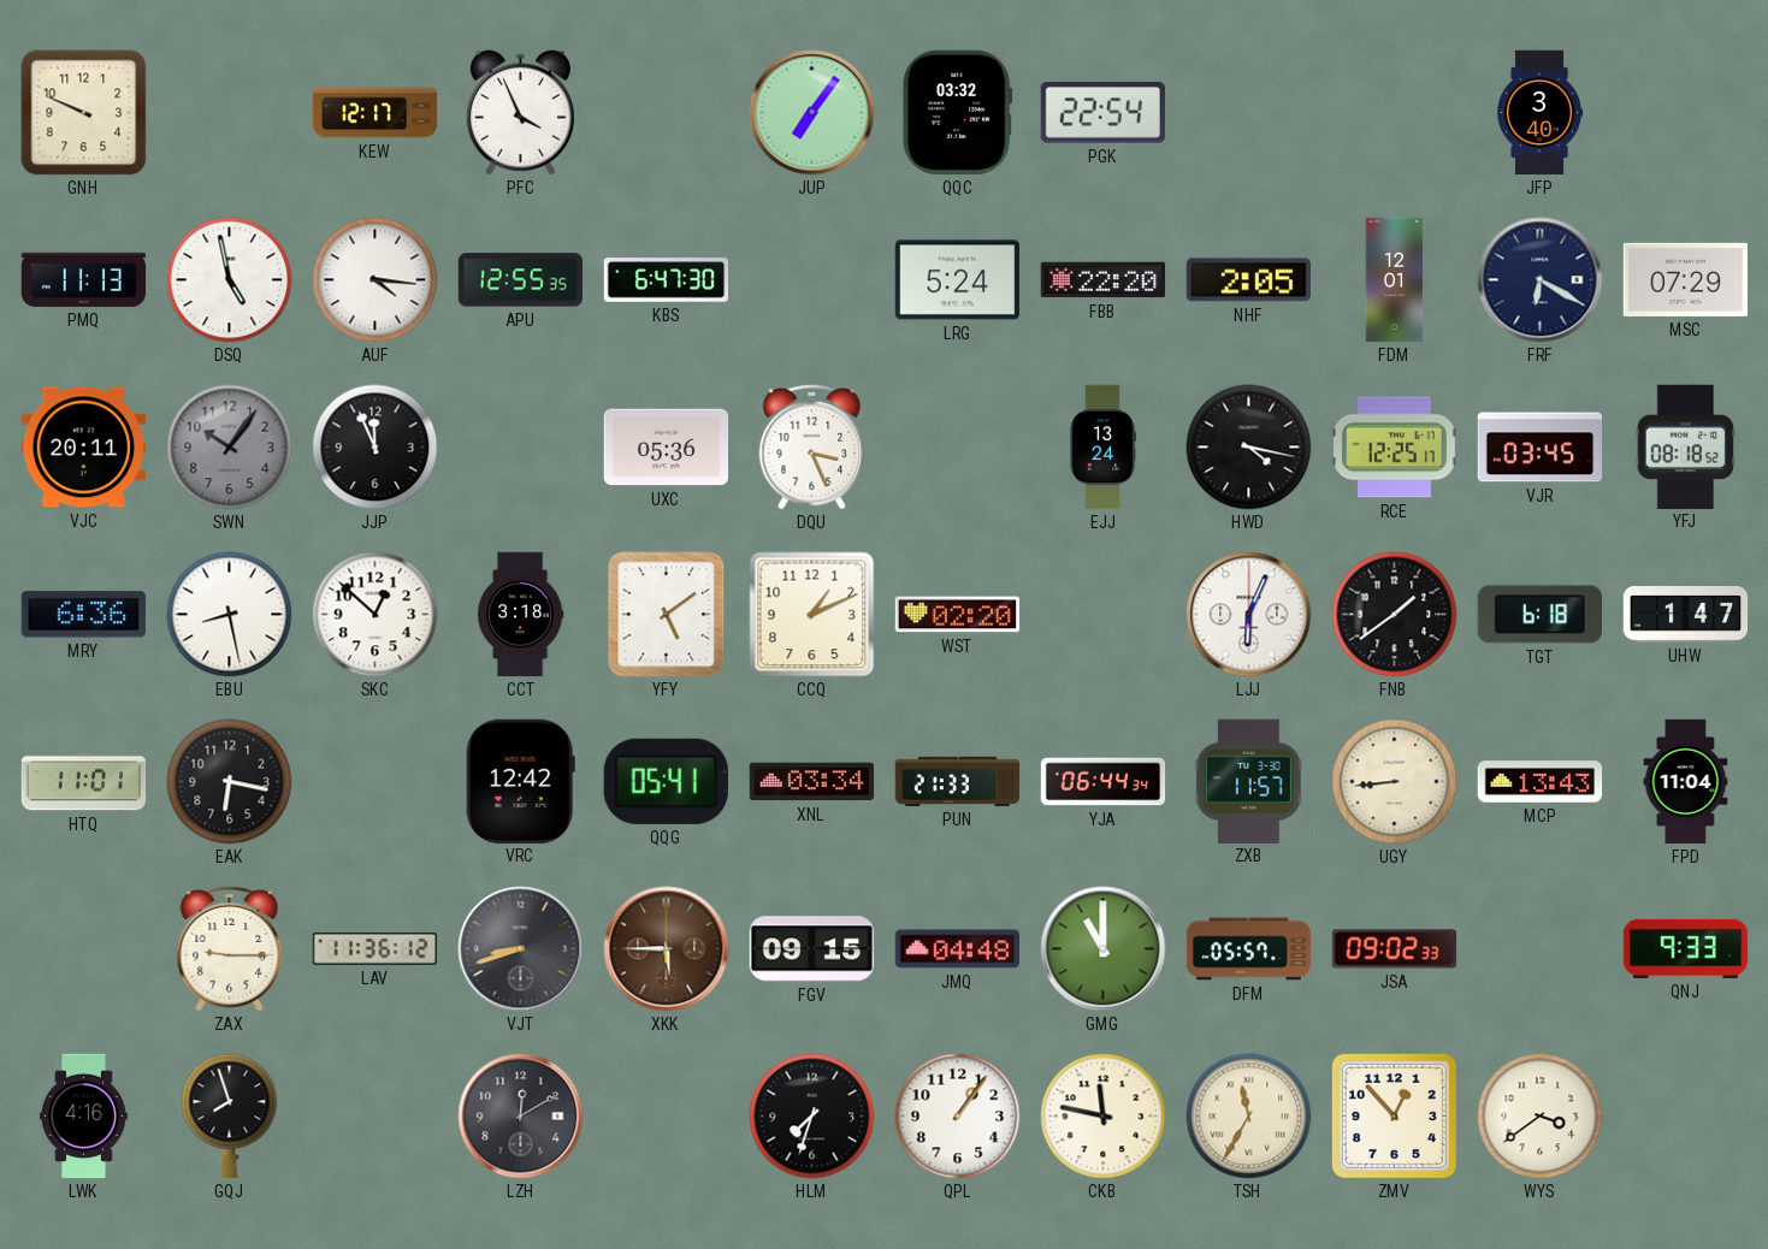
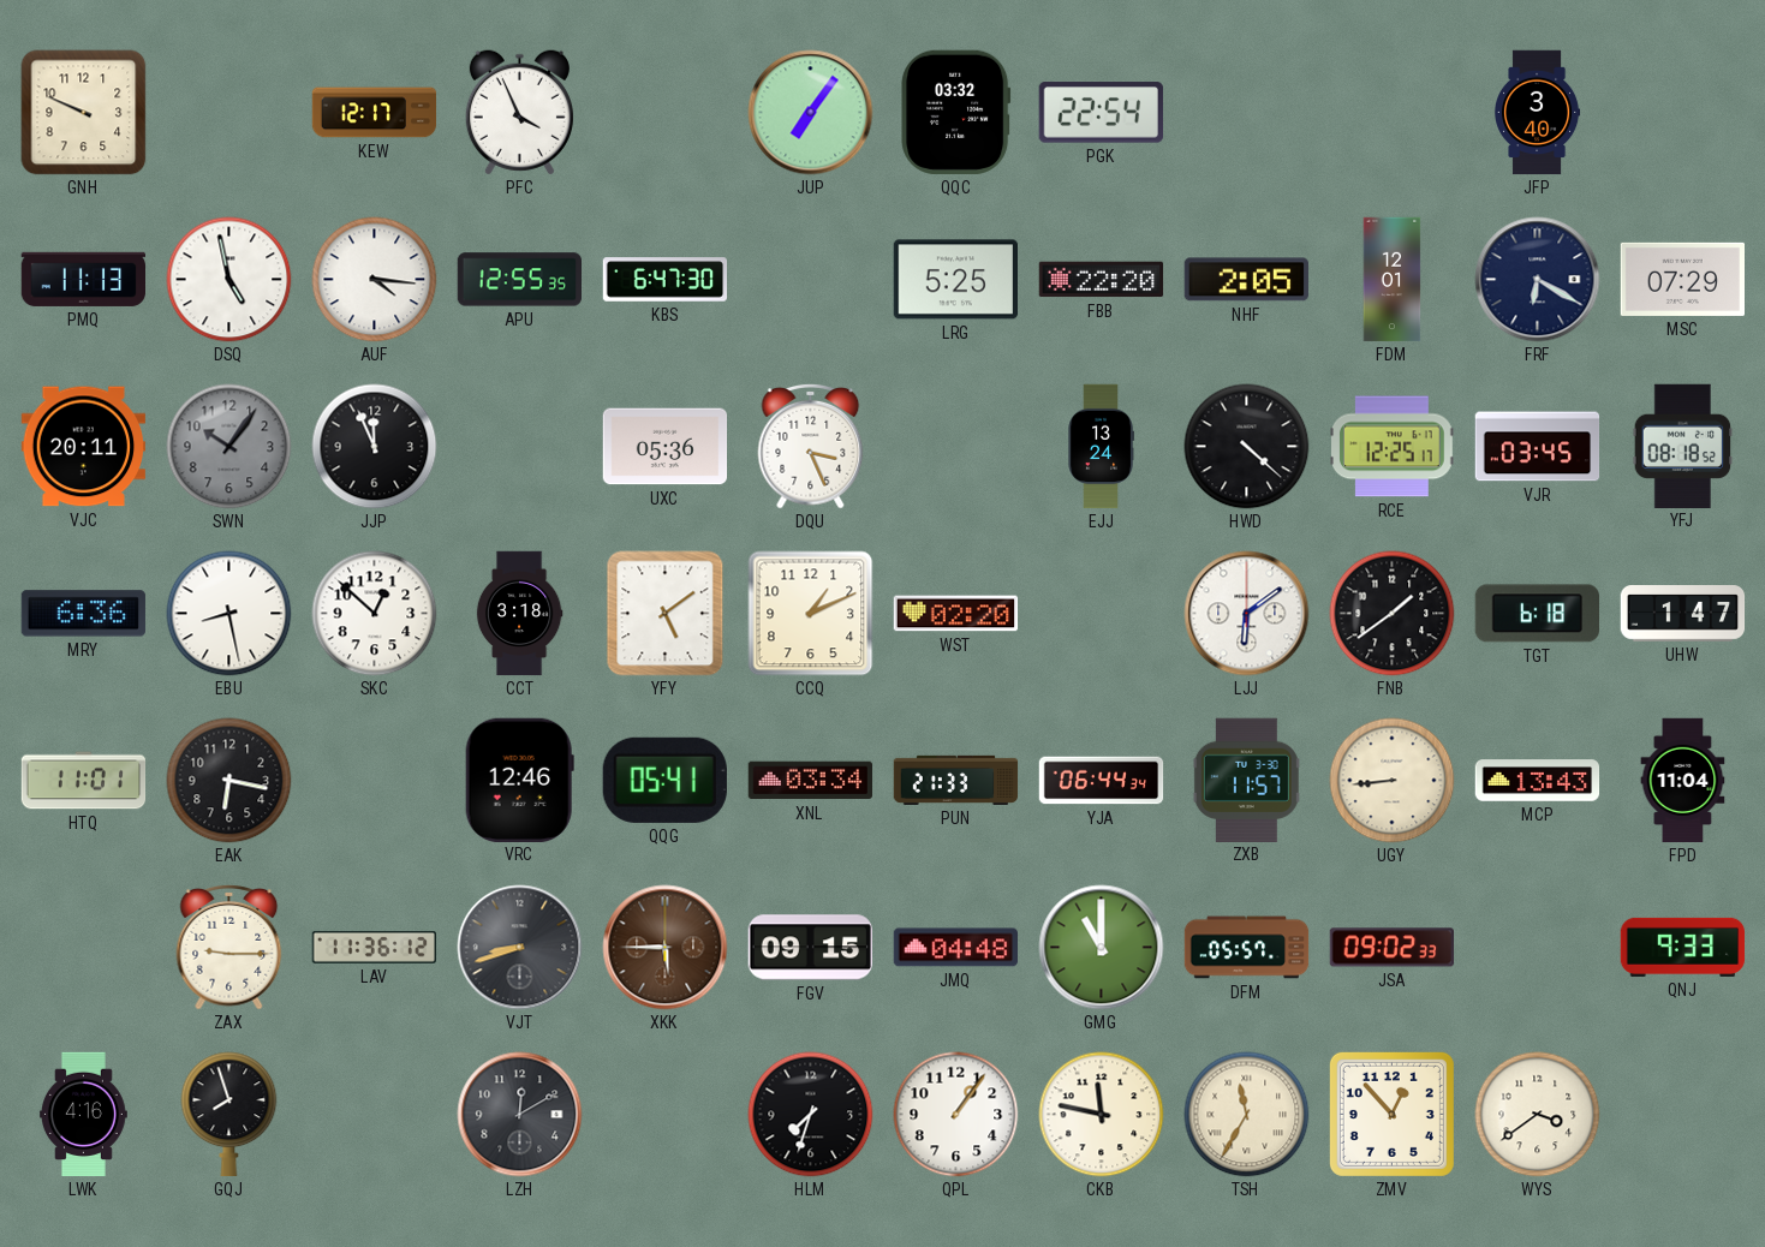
LRG: 5:24 -> 5:25
HWD: 4:17 -> 4:22
LJJ: 6:04 -> 6:09
VRC: 12:42 -> 12:46
